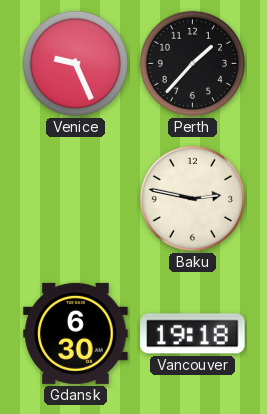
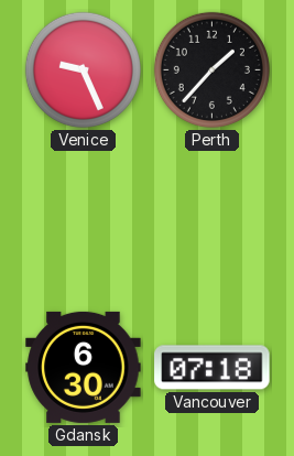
Baku: 2:47 -> none
Vancouver: 19:18 -> 07:18
